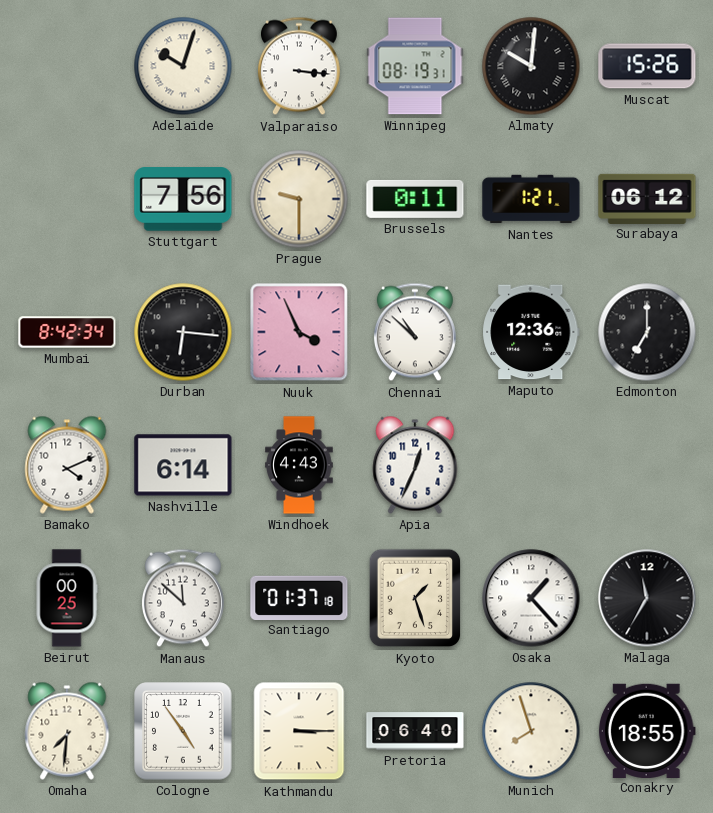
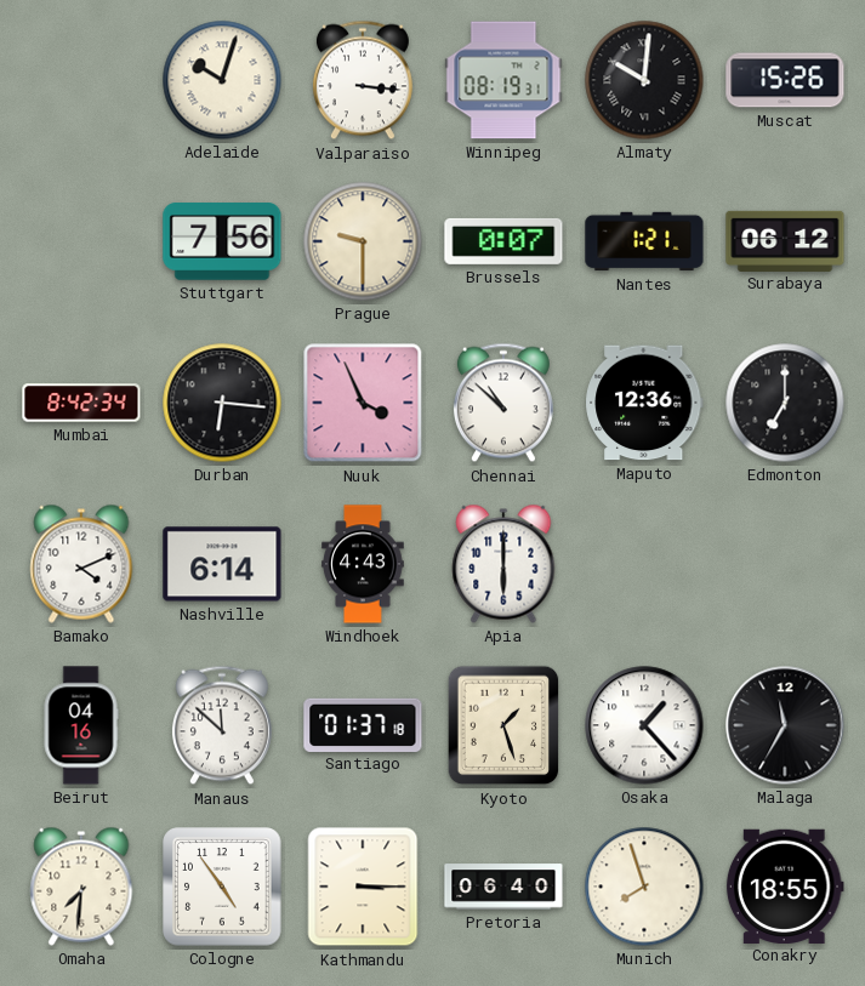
Brussels: 0:11 -> 0:07
Apia: 12:34 -> 6:00
Beirut: 00:25 -> 04:16
